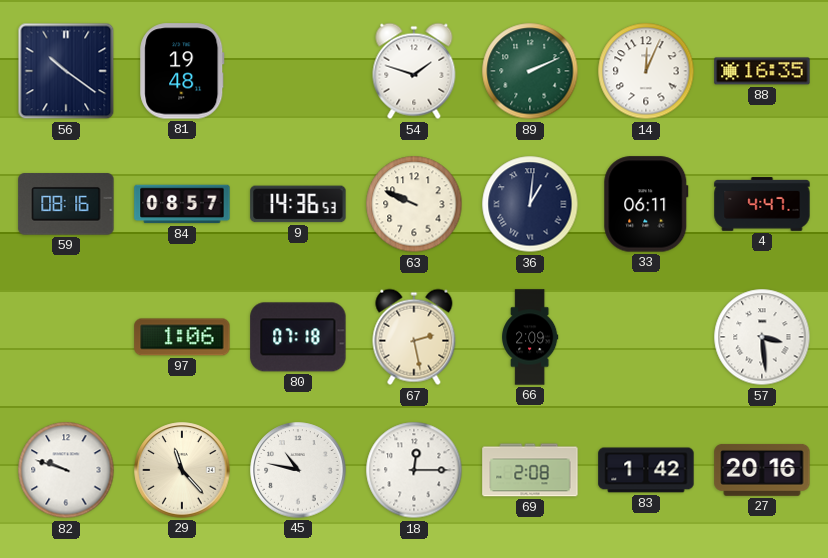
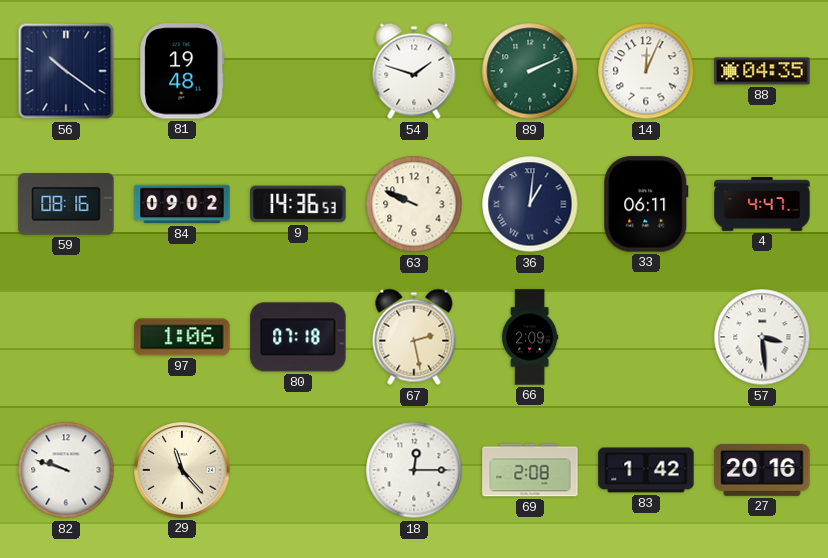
88: 16:35 -> 04:35
84: 08:57 -> 09:02
45: 10:47 -> none
